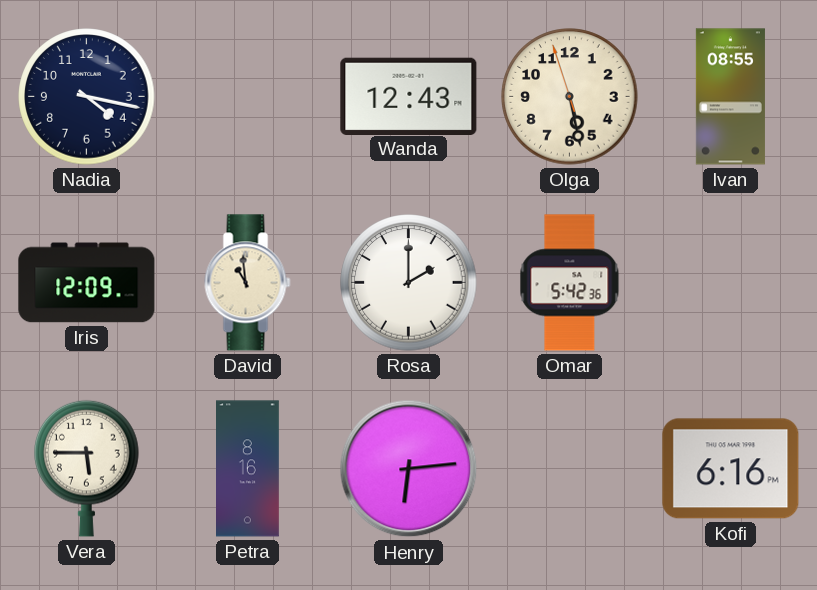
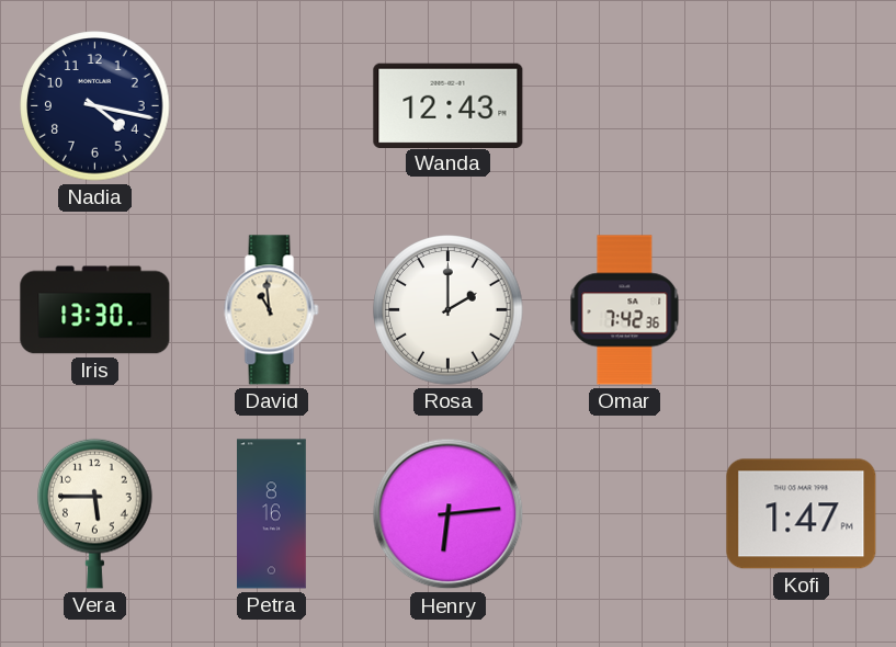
Olga: 5:27 -> none
Ivan: 08:55 -> none
Iris: 12:09 -> 13:30
Omar: 5:42 -> 7:42
Kofi: 6:16 -> 1:47
